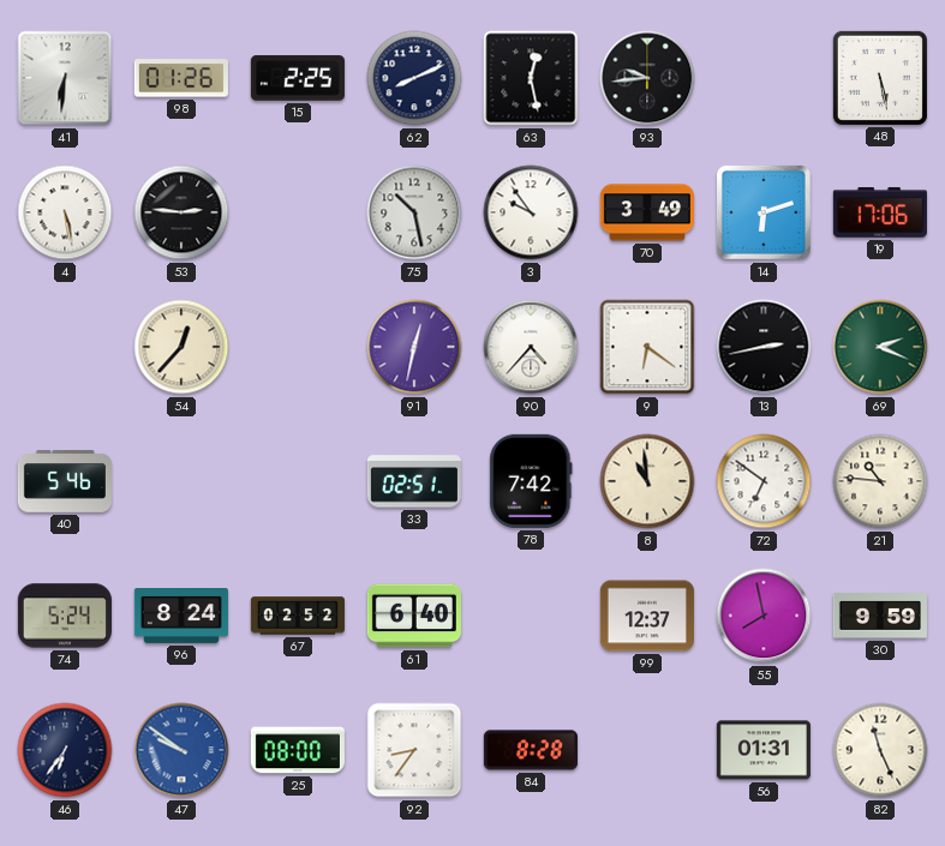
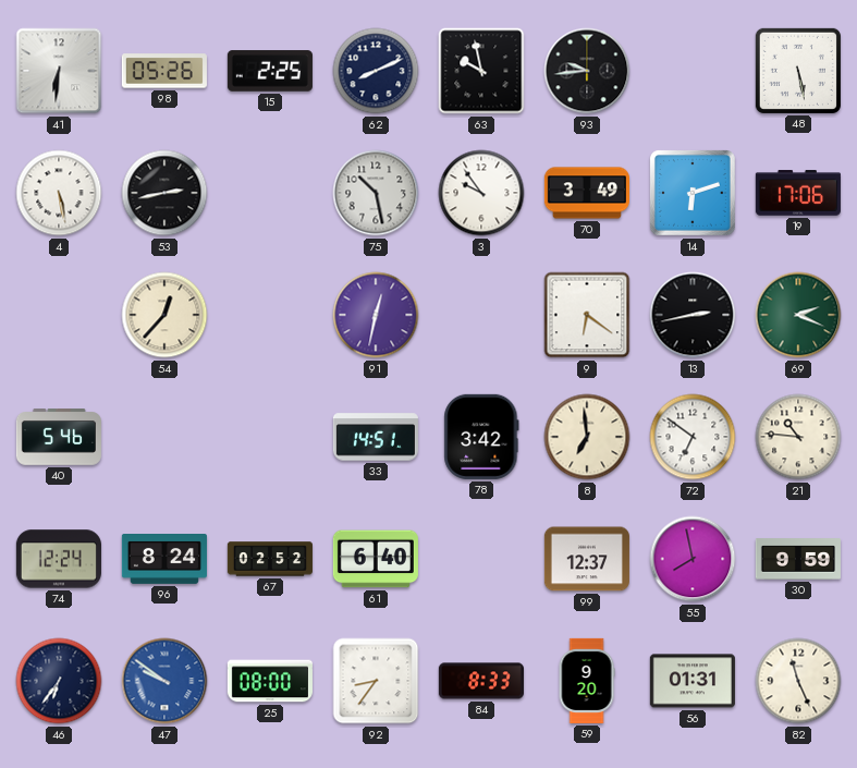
98: 01:26 -> 05:26
63: 12:28 -> 9:58
53: 2:46 -> 2:43
90: 4:37 -> none
33: 02:51 -> 14:51
78: 7:42 -> 3:42
8: 10:59 -> 6:59
74: 5:24 -> 12:24
84: 8:28 -> 8:33
59: none -> 9:20
